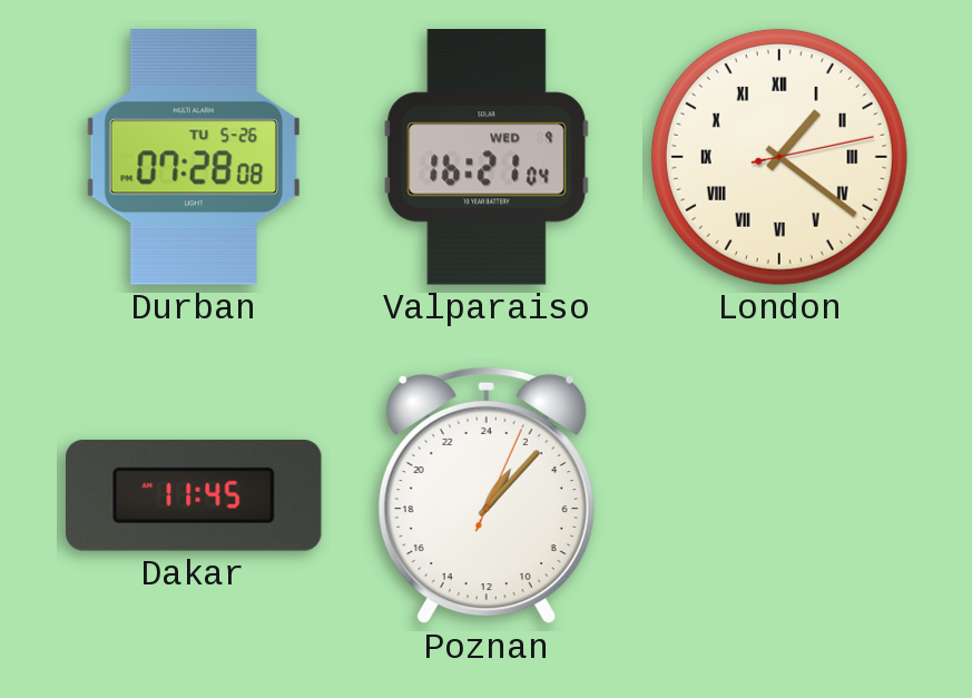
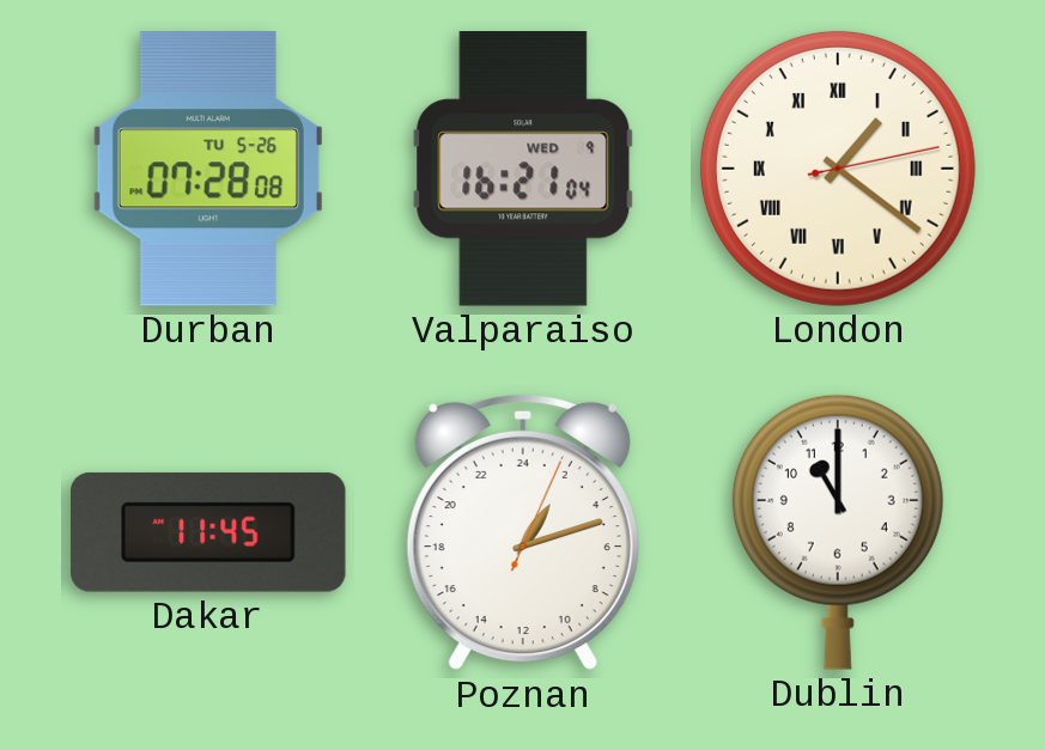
Poznan: 2:07 -> 2:12
Dublin: none -> 11:00
